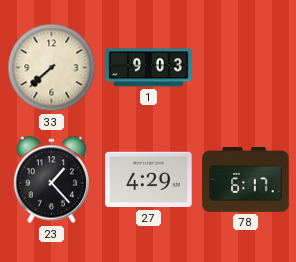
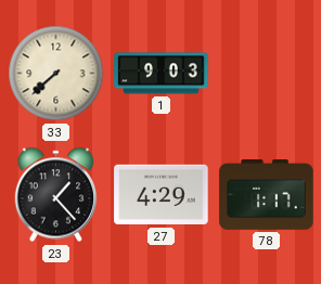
78: 6:17 -> 1:17
